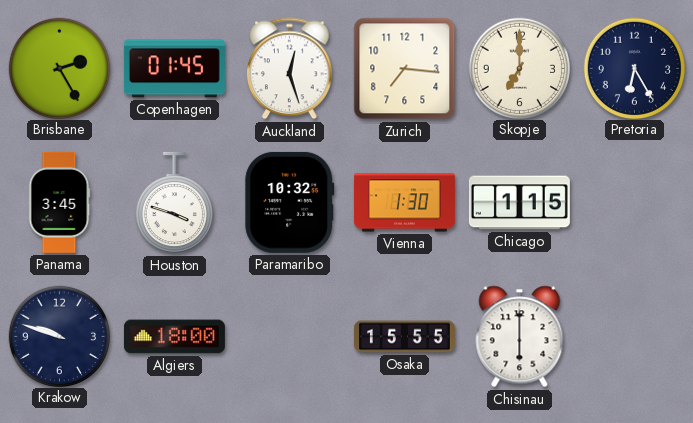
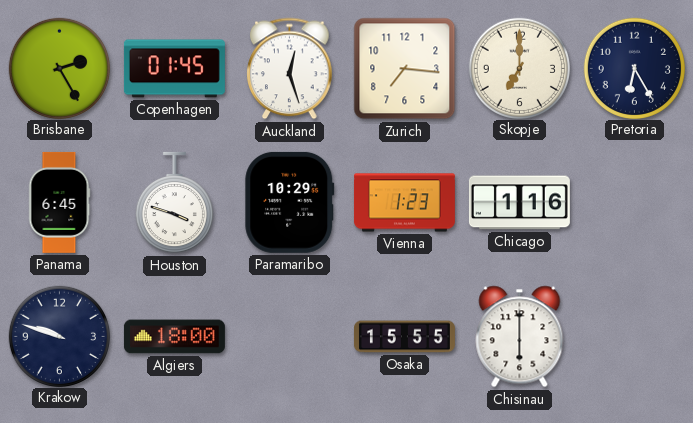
Panama: 3:45 -> 6:45
Paramaribo: 10:32 -> 10:29
Vienna: 1:30 -> 1:23
Chicago: 1:15 -> 1:16
